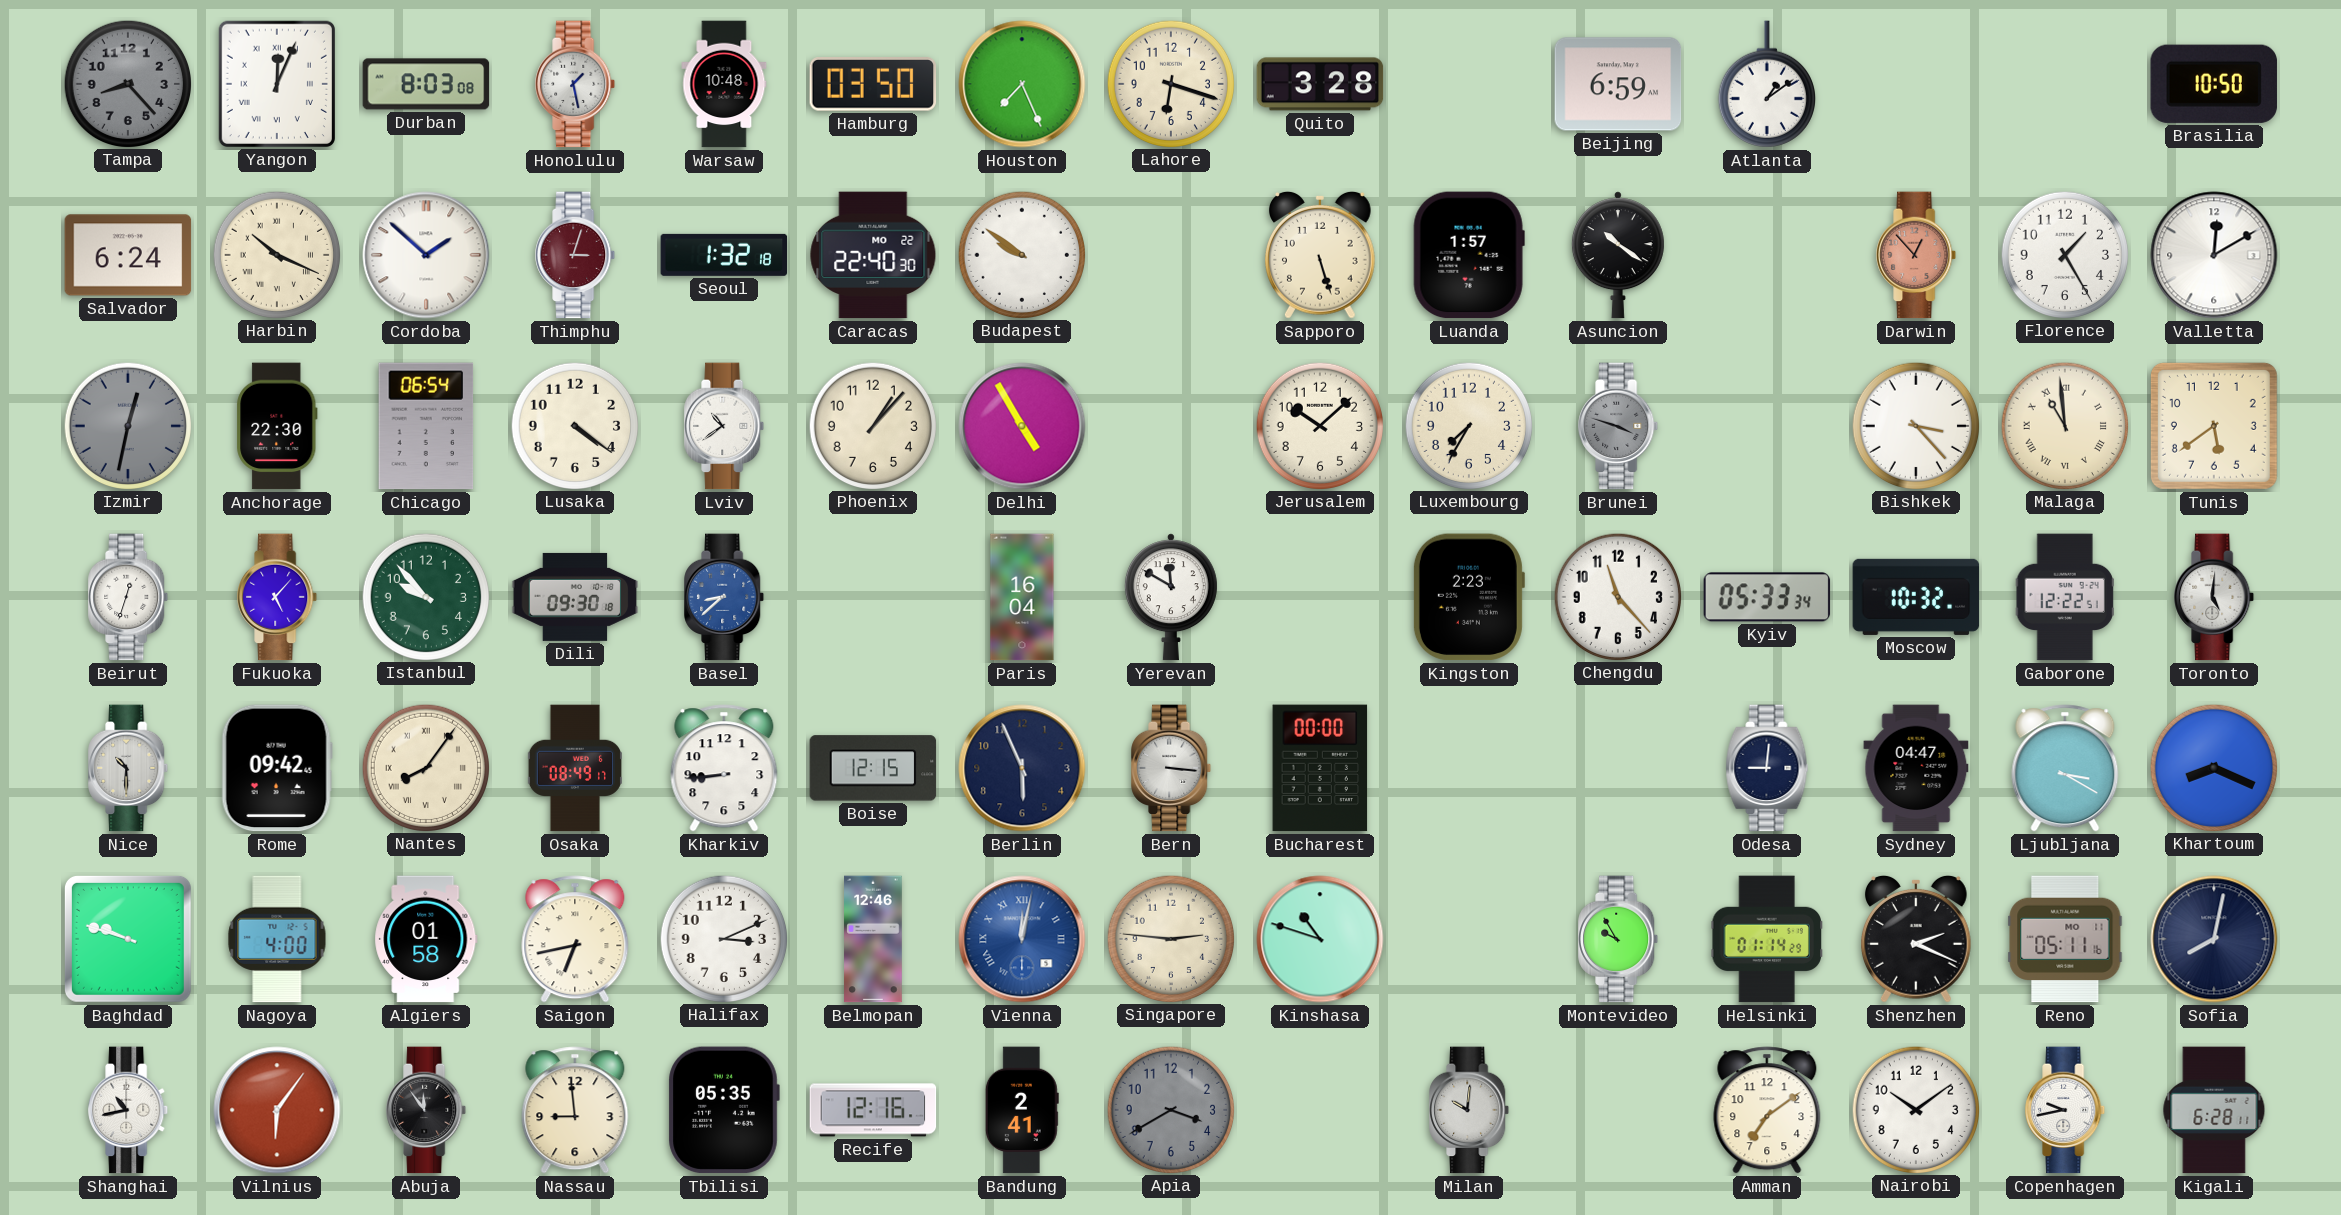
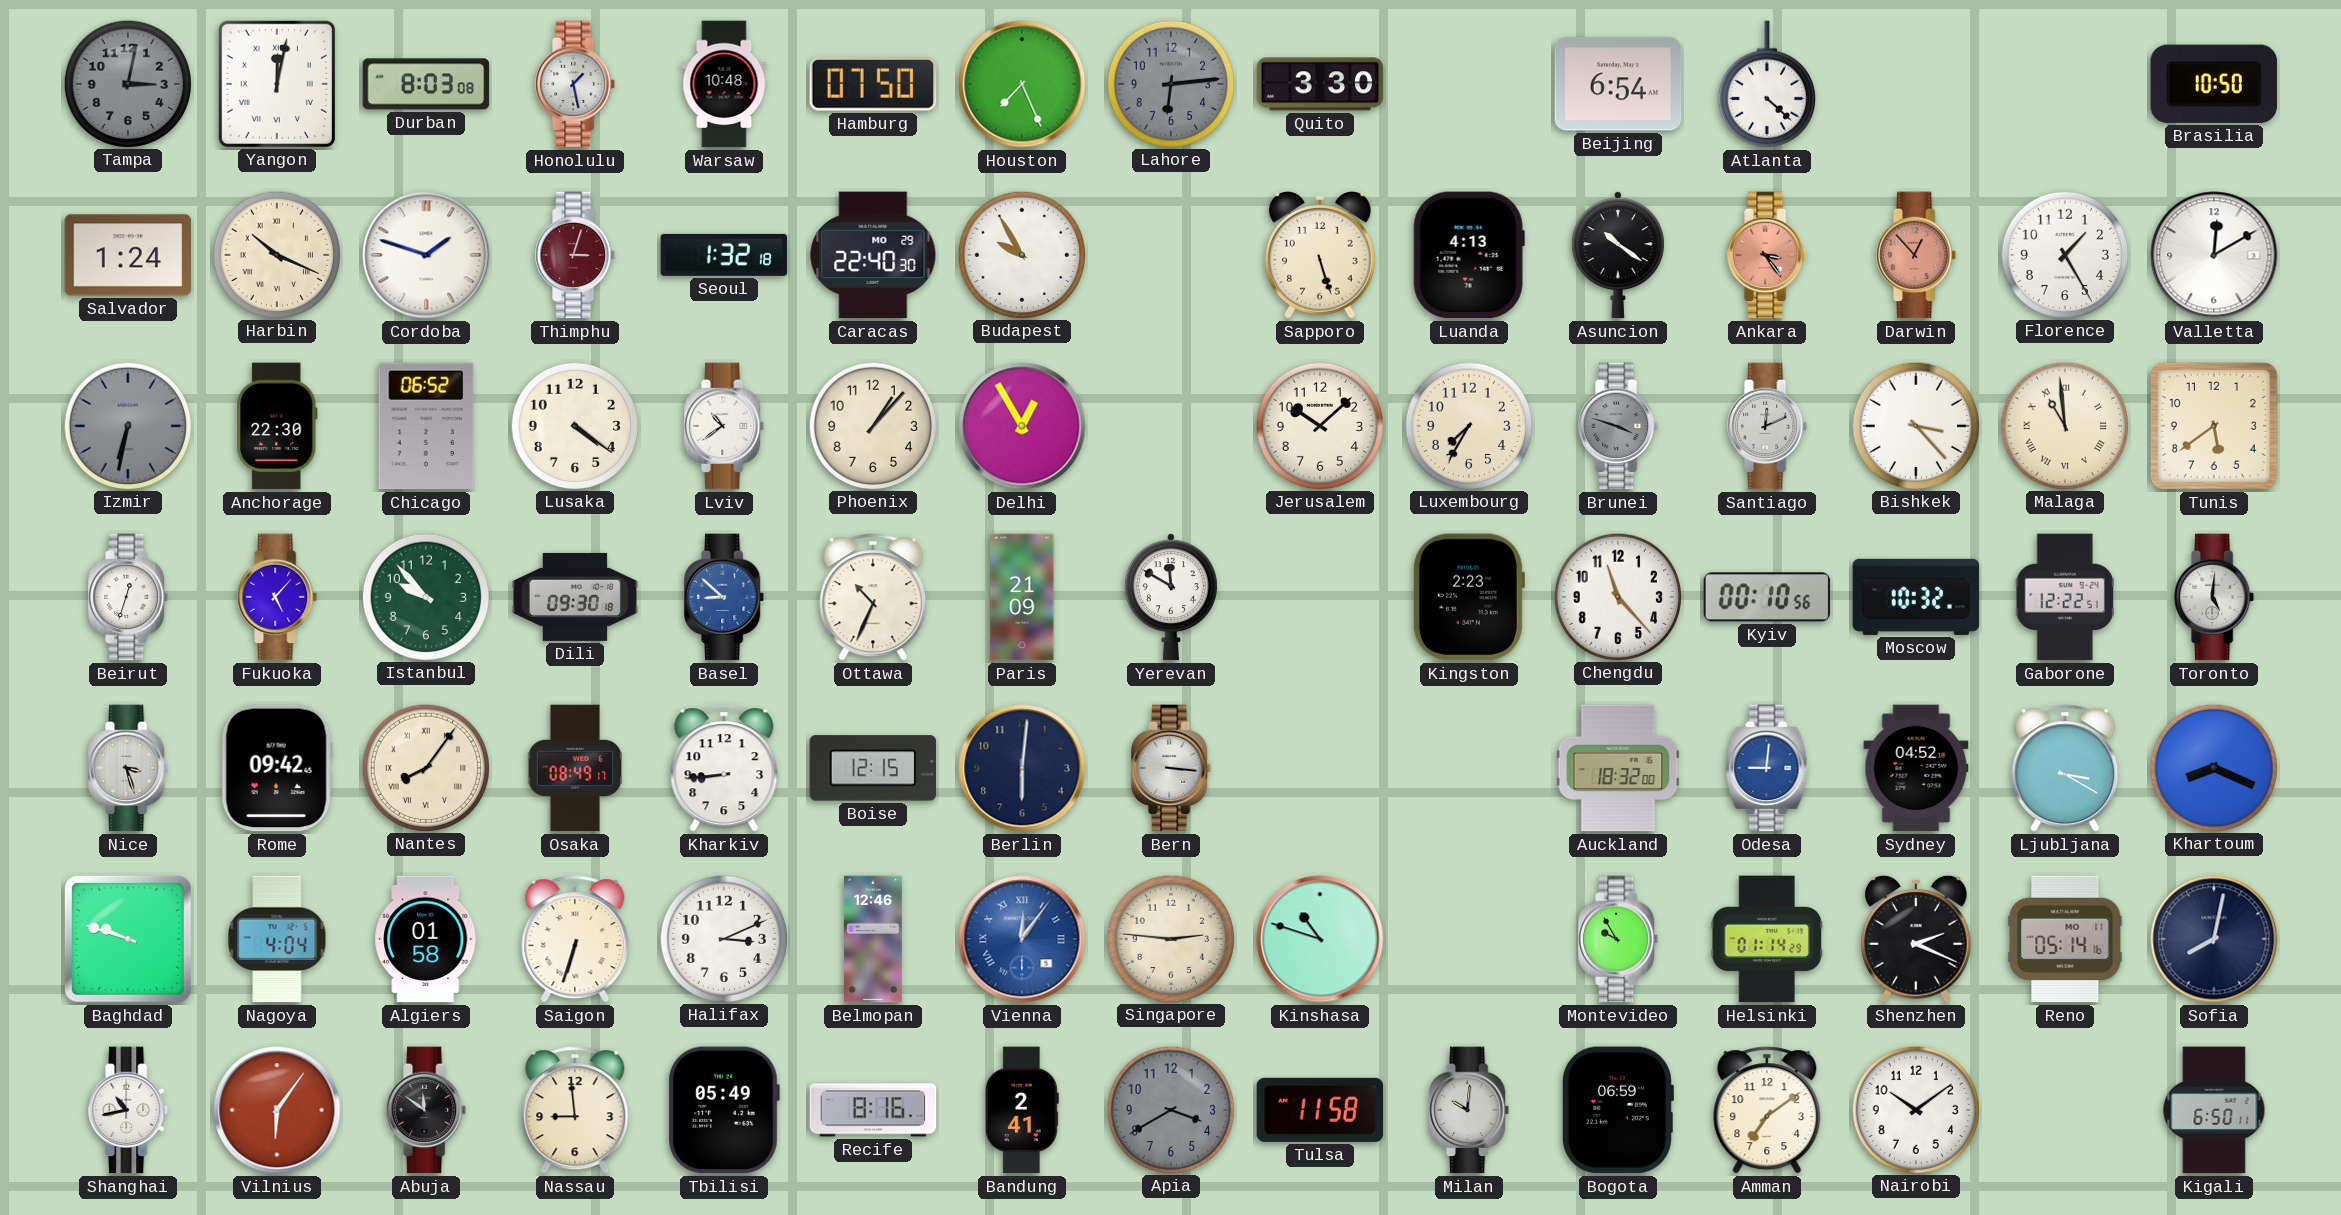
Tampa: 8:23 -> 3:02
Yangon: 12:04 -> 12:02
Hamburg: 03:50 -> 07:50
Lahore: 6:18 -> 6:14
Lahore dial: cream -> grey
Quito: 3:28 -> 3:30
Beijing: 6:59 -> 6:54
Atlanta: 1:09 -> 4:22
Salvador: 6:24 -> 1:24
Cordoba: 1:52 -> 1:48
Caracas date: MO 22 -> MO 29
Budapest: 9:51 -> 9:55
Luanda: 1:57 -> 4:13
Ankara: none -> 3:24
Izmir: 12:32 -> 6:32
Chicago: 06:54 -> 06:52
Delhi: 4:55 -> 12:55
Santiago: none -> 12:11
Basel: 8:38 -> 8:52
Ottawa: none -> 10:34
Paris: 16:04 -> 21:09
Kyiv: 05:33 -> 00:10
Nice: 10:30 -> 3:27
Berlin: 5:56 -> 6:01
Bucharest: 00:00 -> none
Auckland: none -> 18:32
Odesa dial: navy -> blue
Sydney: 04:47 -> 04:52
Nagoya: 4:00 -> 4:04
Saigon: 6:43 -> 6:33
Vienna: 12:02 -> 12:06
Reno: 05:11 -> 05:14
Abuja: 11:54 -> 11:51
Tbilisi: 05:35 -> 05:49
Recife: 12:16 -> 8:16
Tulsa: none -> 11:58
Bogota: none -> 06:59
Copenhagen: 9:43 -> none
Kigali: 6:28 -> 6:50
